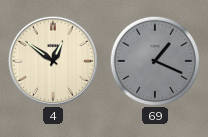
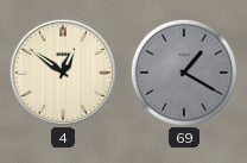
69: 1:19 -> 1:20
